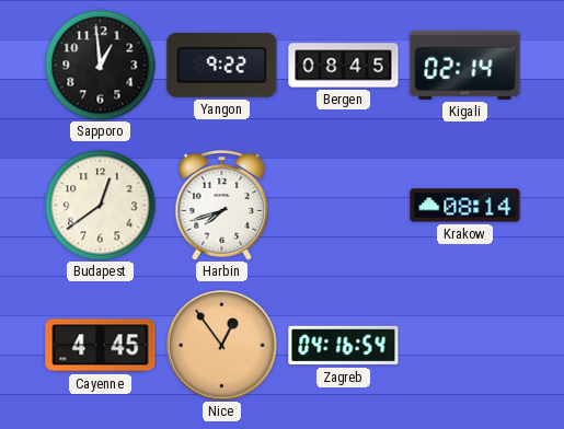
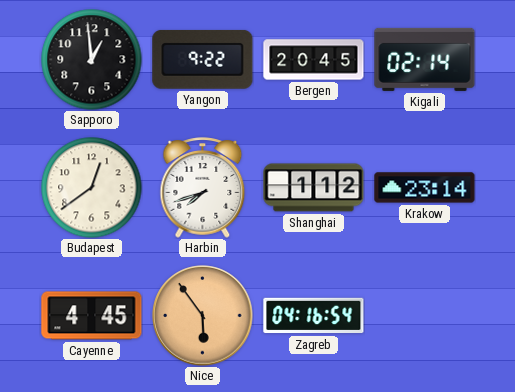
Bergen: 08:45 -> 20:45
Shanghai: none -> 1:12
Krakow: 08:14 -> 23:14
Nice: 12:54 -> 5:54
